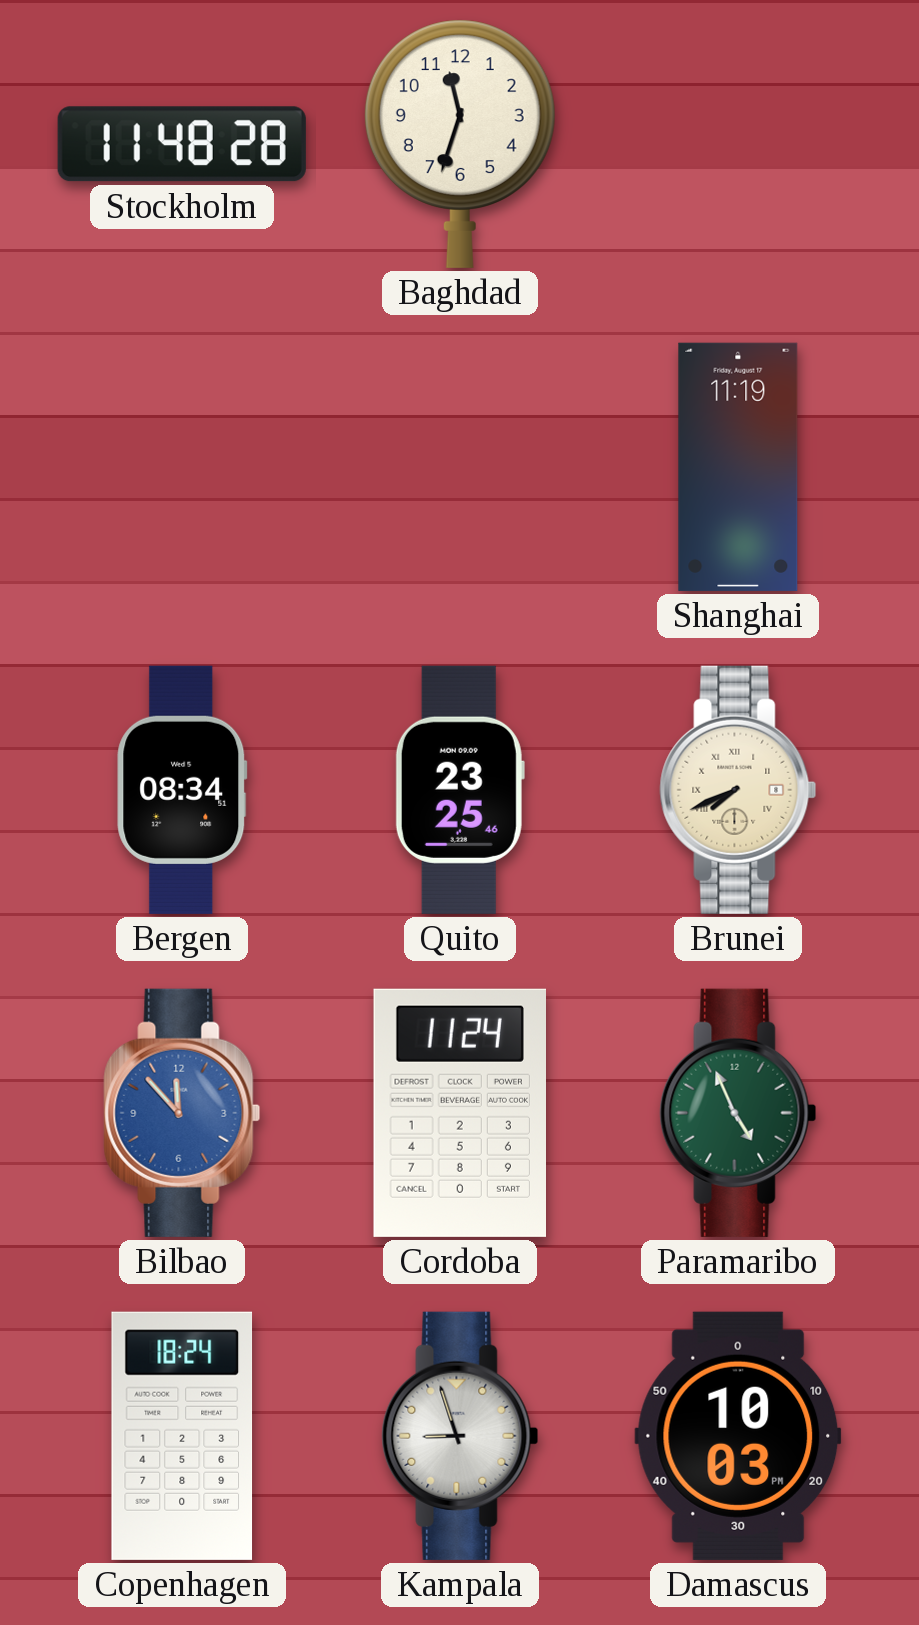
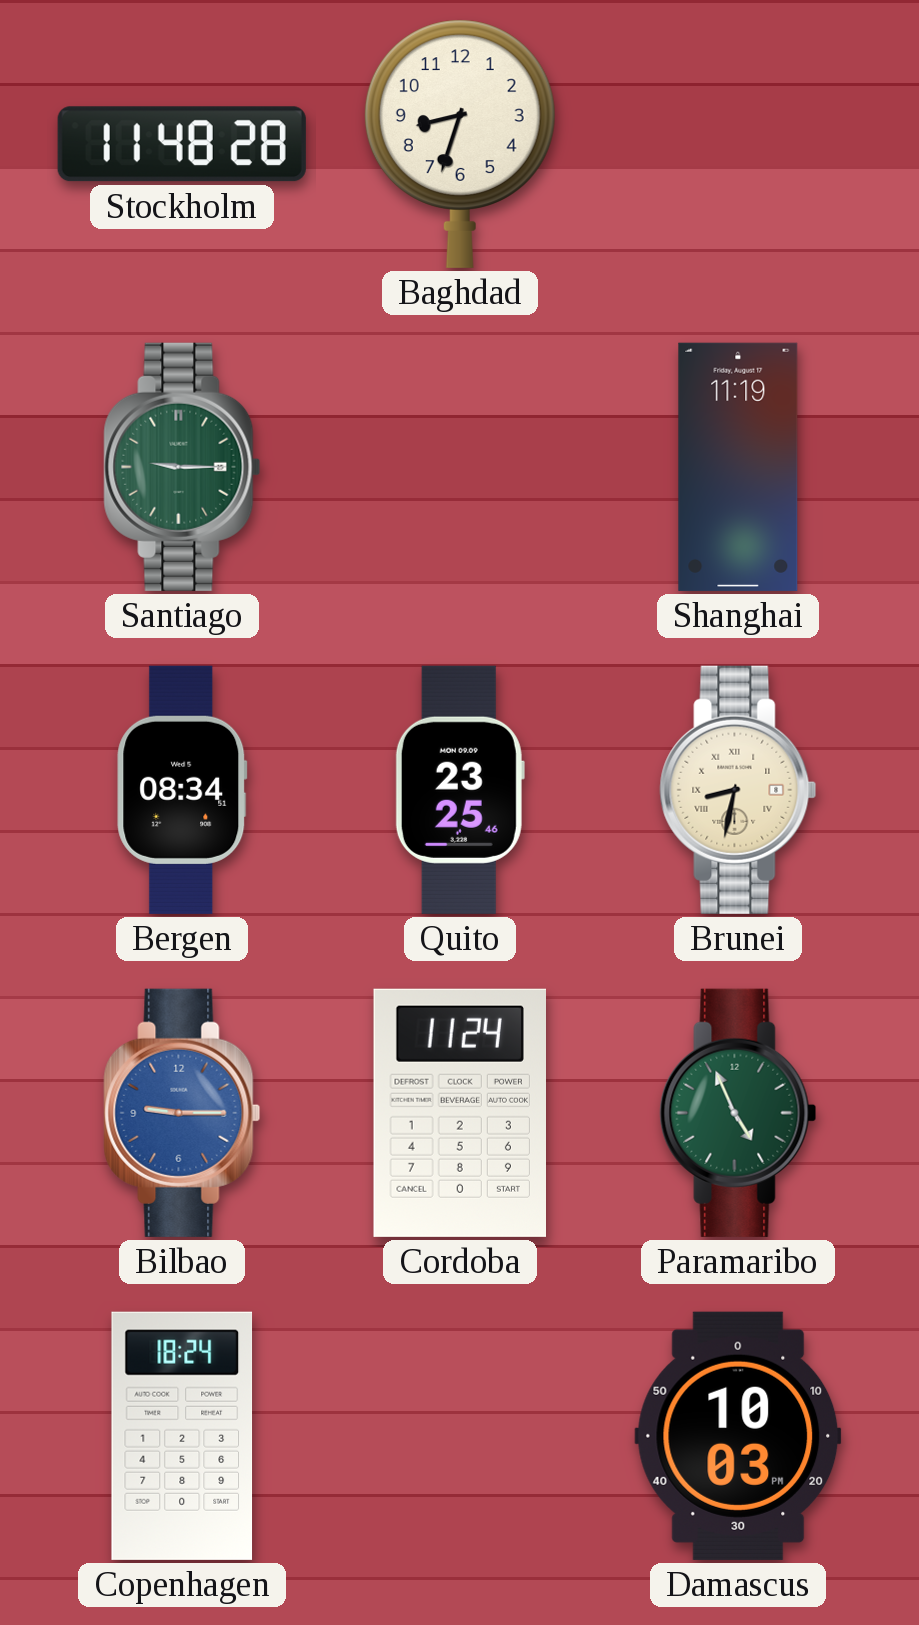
Baghdad: 11:33 -> 8:33
Santiago: none -> 9:15
Brunei: 7:41 -> 8:32
Bilbao: 11:53 -> 9:15
Kampala: 8:57 -> none
